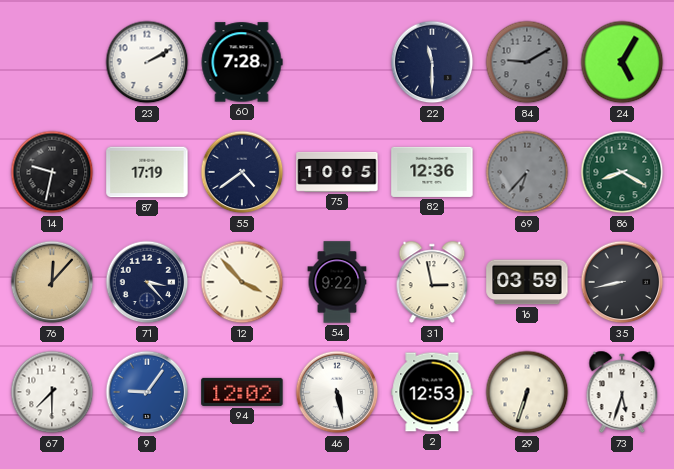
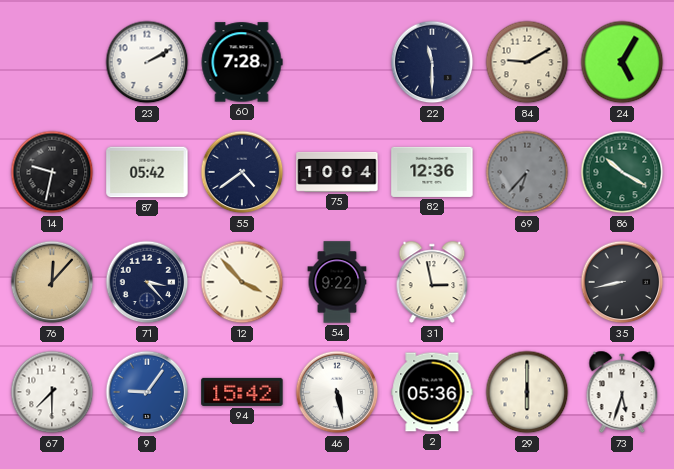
84 dial: grey -> cream
87: 17:19 -> 05:42
75: 10:05 -> 10:04
86: 8:20 -> 10:20
16: 03:59 -> none
94: 12:02 -> 15:42
2: 12:53 -> 05:36
29: 6:33 -> 6:00
